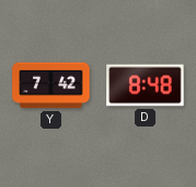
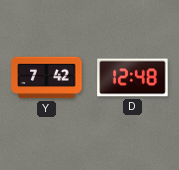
D: 8:48 -> 12:48
